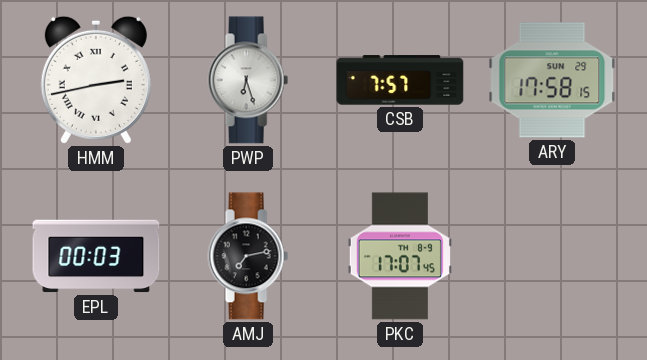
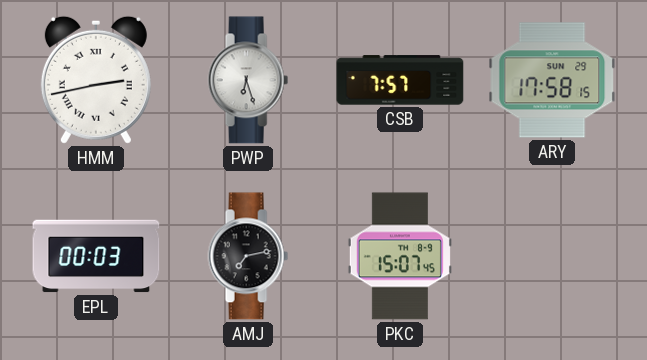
PKC: 17:07 -> 15:07
